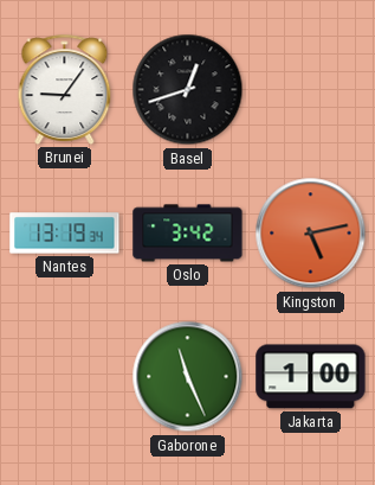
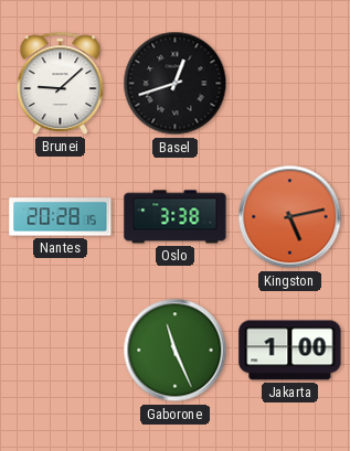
Brunei: 9:06 -> 9:08
Nantes: 13:19 -> 20:28
Oslo: 3:42 -> 3:38
